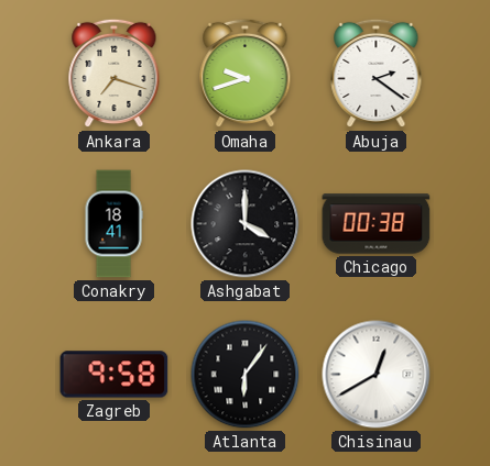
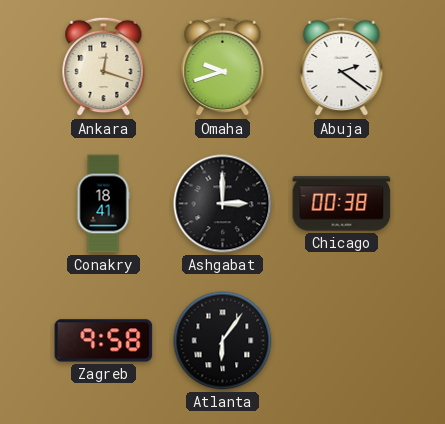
Ankara: 7:18 -> 12:18
Ashgabat: 4:00 -> 3:00
Chisinau: 12:40 -> none
